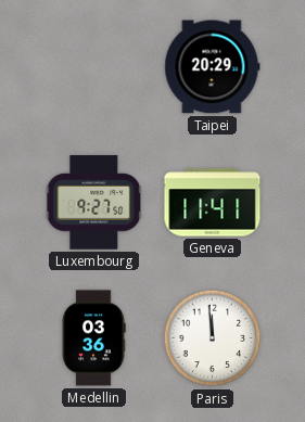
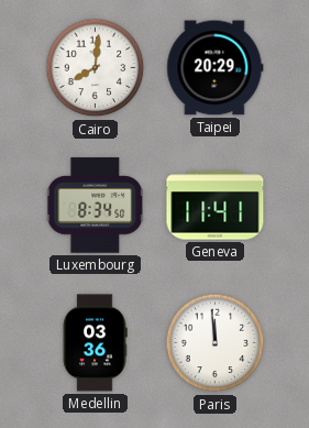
Cairo: none -> 8:01
Luxembourg: 9:27 -> 8:34
